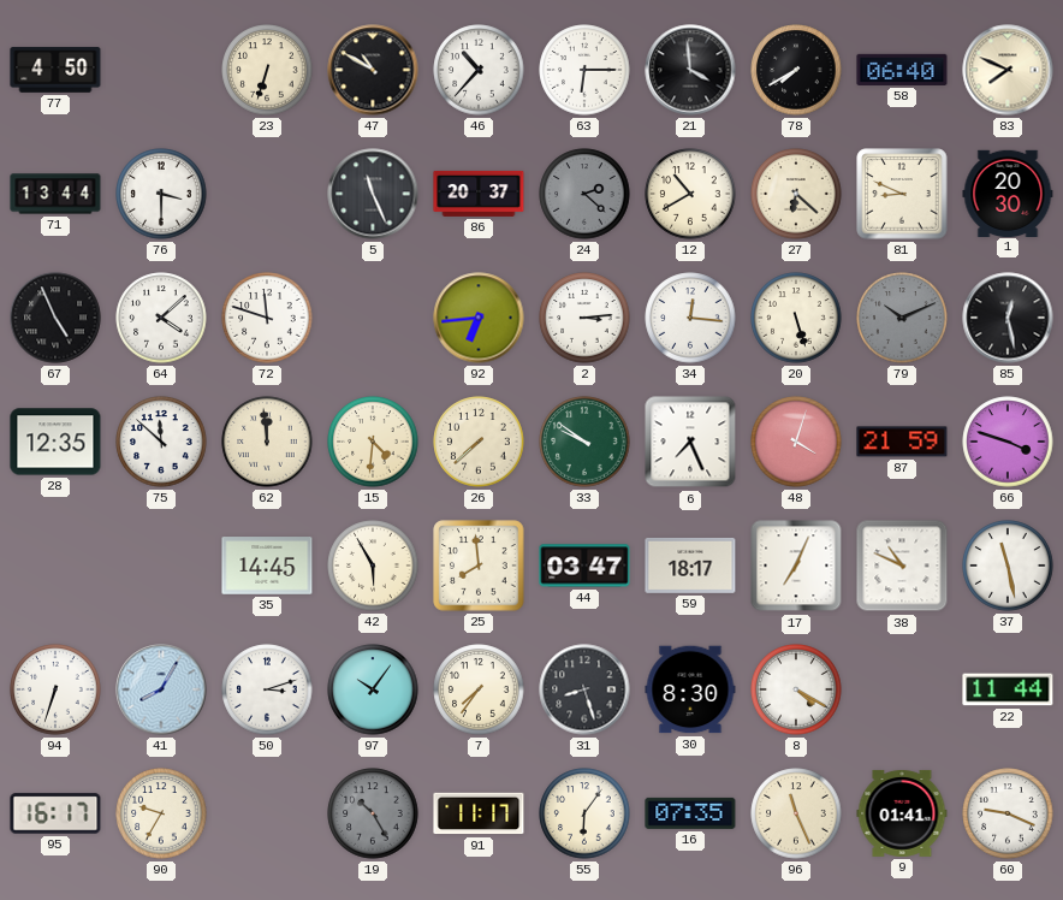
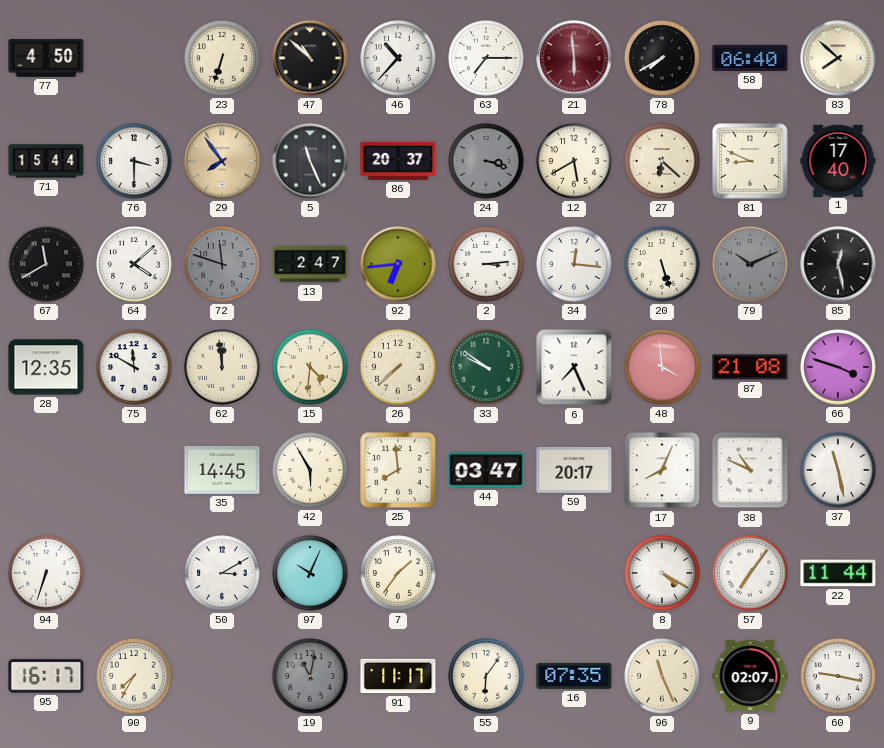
47: 10:50 -> 10:52
63: 6:15 -> 7:15
21: 3:59 -> 5:59
21 dial: black -> burgundy
83: 7:49 -> 7:52
71: 13:44 -> 15:44
29: none -> 7:54
24: 2:22 -> 3:18
12: 10:40 -> 5:40
1: 20:30 -> 17:40
67: 4:56 -> 11:40
72 dial: white -> grey
13: none -> 2:47
75: 11:52 -> 11:50
48: 4:03 -> 3:59
87: 21:59 -> 21:08
59: 18:17 -> 20:17
17: 7:04 -> 8:04
41: 8:05 -> none
50: 3:12 -> 3:10
97: 10:06 -> 10:04
7: 7:36 -> 1:36
31: 8:27 -> none
30: 8:30 -> none
57: none -> 7:06
90: 9:35 -> 7:35
19: 10:25 -> 11:02
9: 01:41 -> 02:07
60: 9:19 -> 9:17
